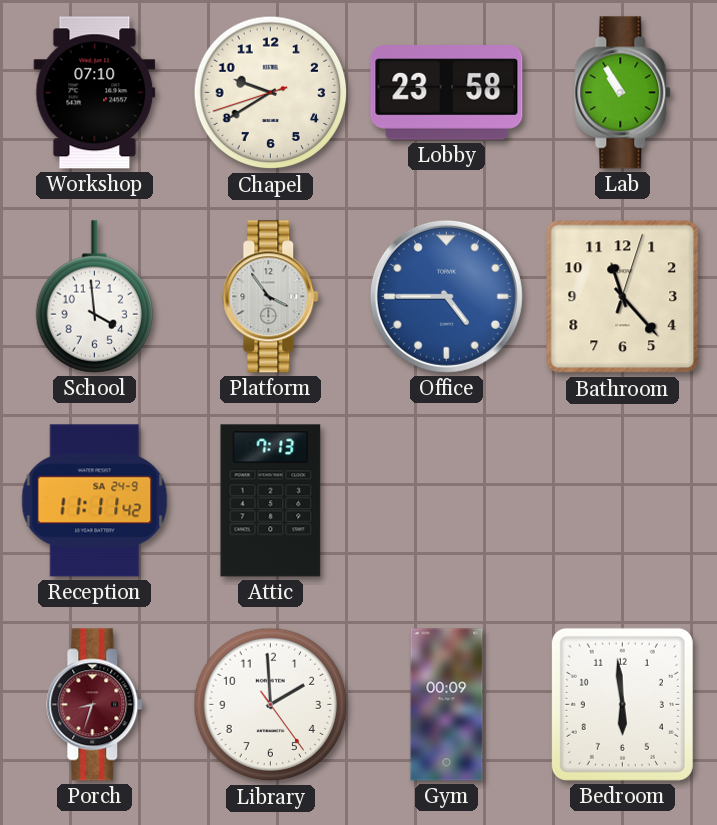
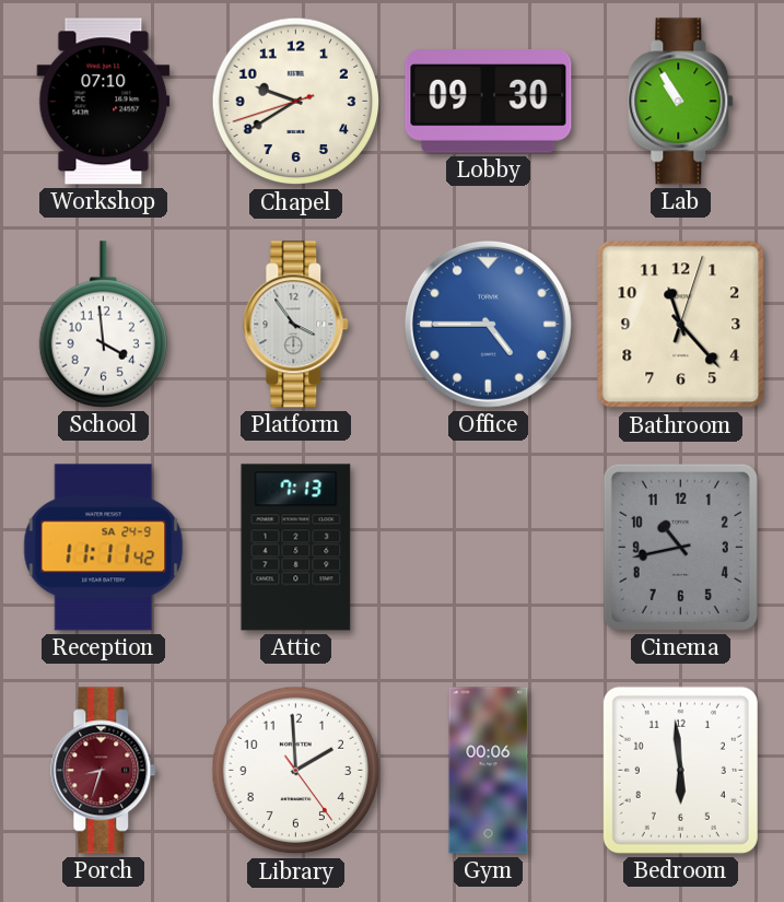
Lobby: 23:58 -> 09:30
Cinema: none -> 10:43
Gym: 00:09 -> 00:06
